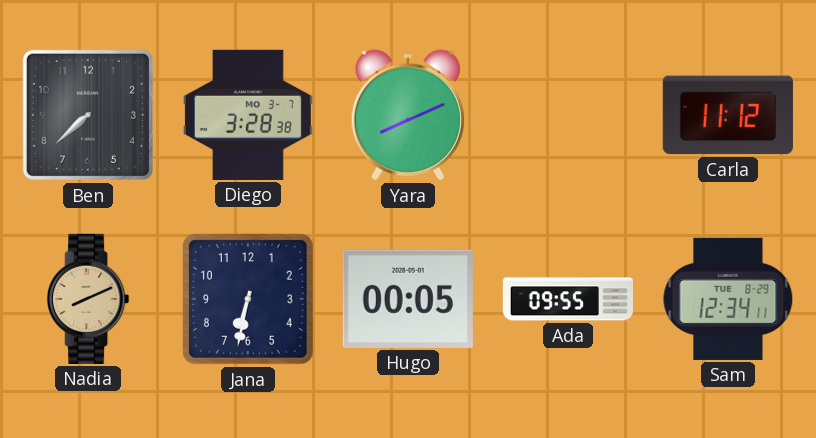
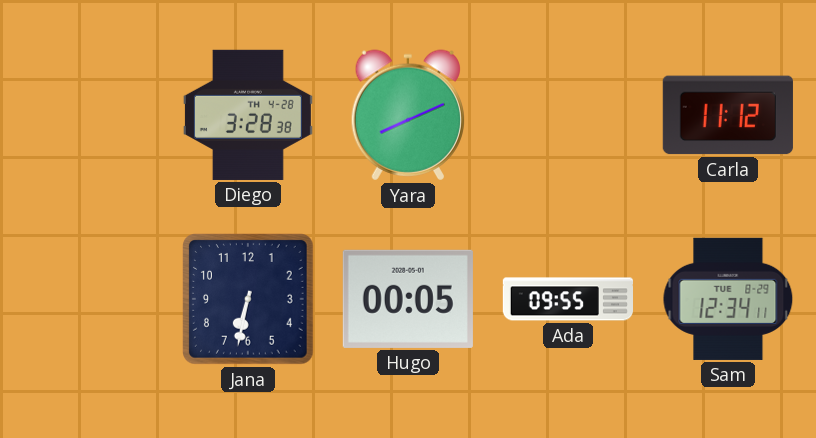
Ben: 7:38 -> none
Diego date: MO 3-7 -> TH 4-28
Nadia: 8:11 -> none
